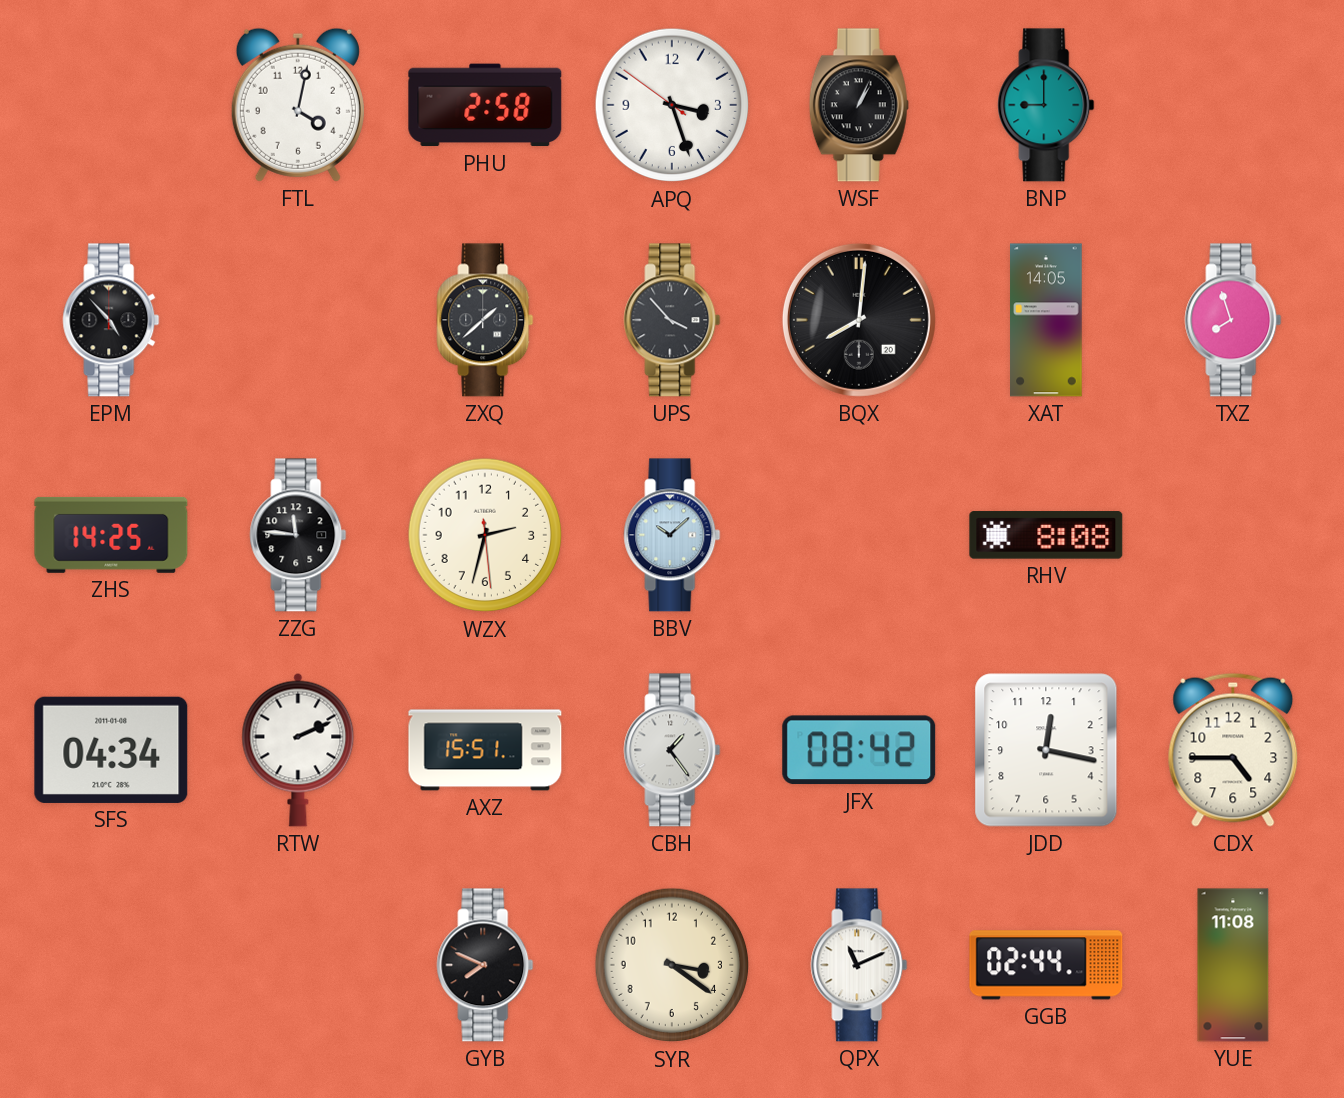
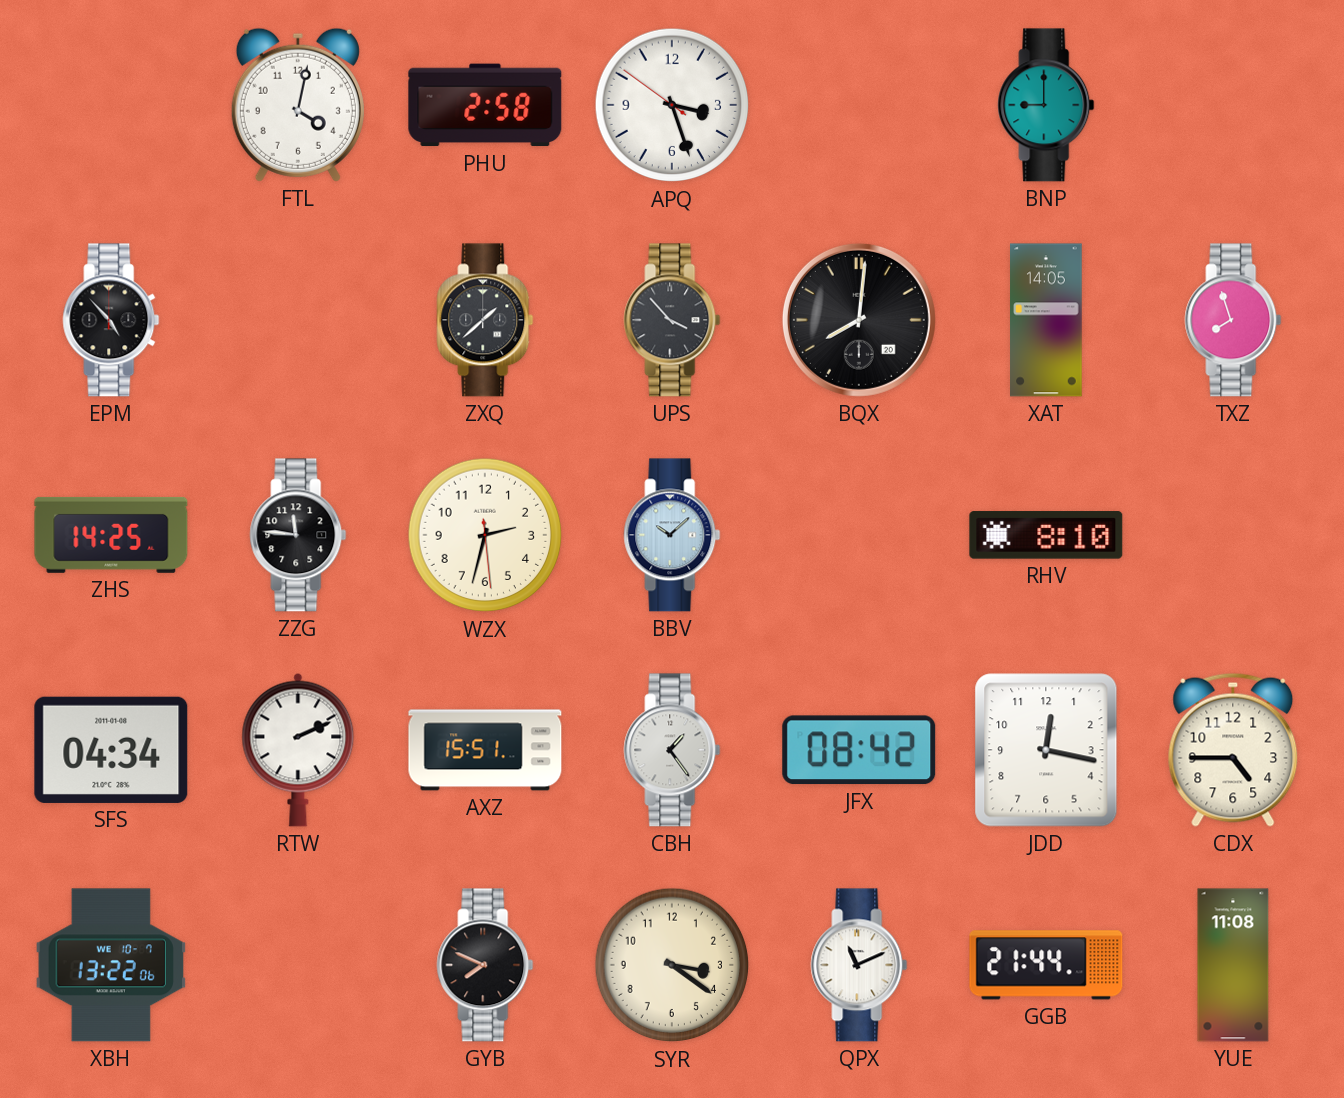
WSF: 1:04 -> none
RHV: 8:08 -> 8:10
XBH: none -> 13:22
GGB: 02:44 -> 21:44
